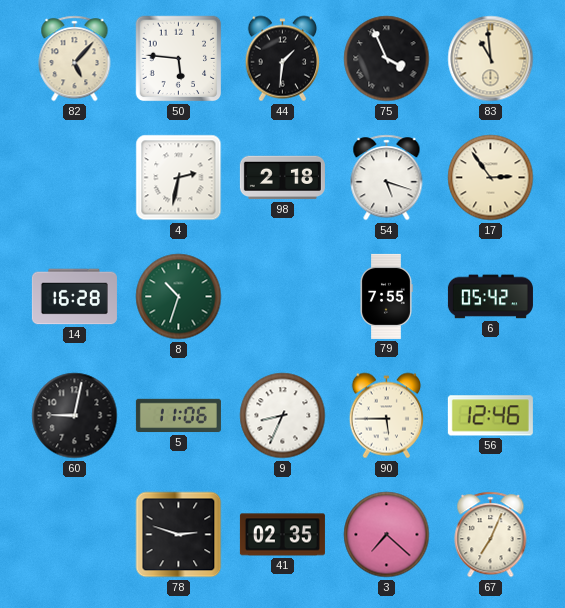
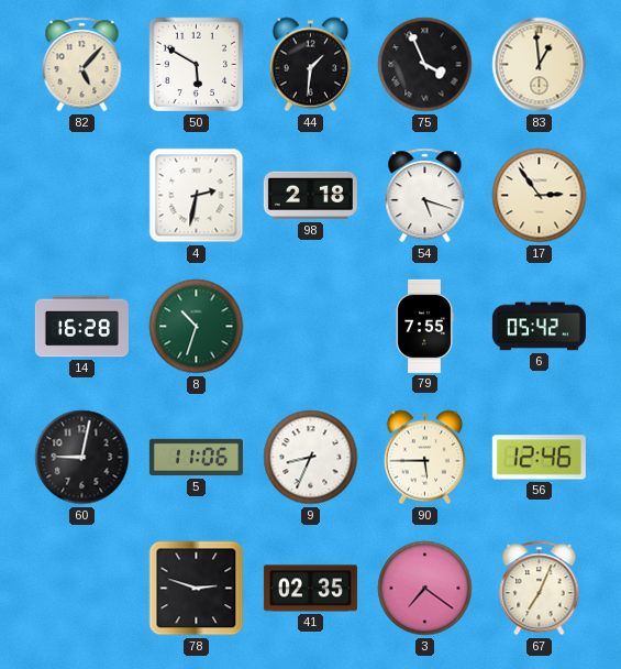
50: 5:46 -> 5:50
83: 10:59 -> 12:59
3: 7:22 -> 7:21
